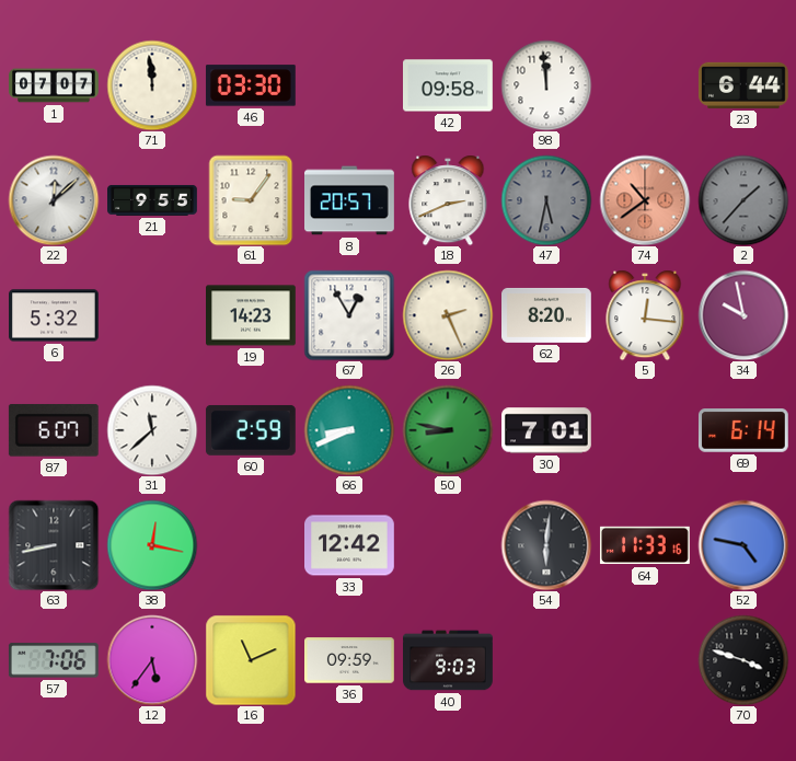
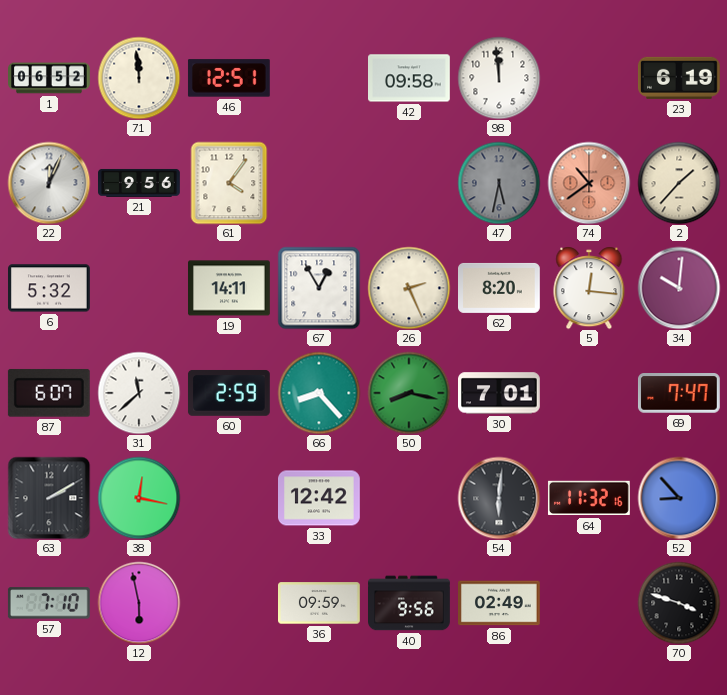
1: 07:07 -> 06:52
46: 03:30 -> 12:51
23: 6:44 -> 6:19
22: 12:08 -> 12:04
21: 9:55 -> 9:56
61: 9:06 -> 4:06
8: 20:57 -> none
18: 2:41 -> none
2 dial: grey -> cream
19: 14:23 -> 14:11
34: 9:58 -> 10:01
66: 8:41 -> 8:23
50: 8:47 -> 8:17
69: 6:14 -> 7:47
63: 8:43 -> 2:10
64: 11:33 -> 11:32
52: 4:47 -> 8:53
57: 7:06 -> 7:10
12: 5:36 -> 5:58
16: 11:11 -> none
40: 9:03 -> 9:56
86: none -> 02:49
